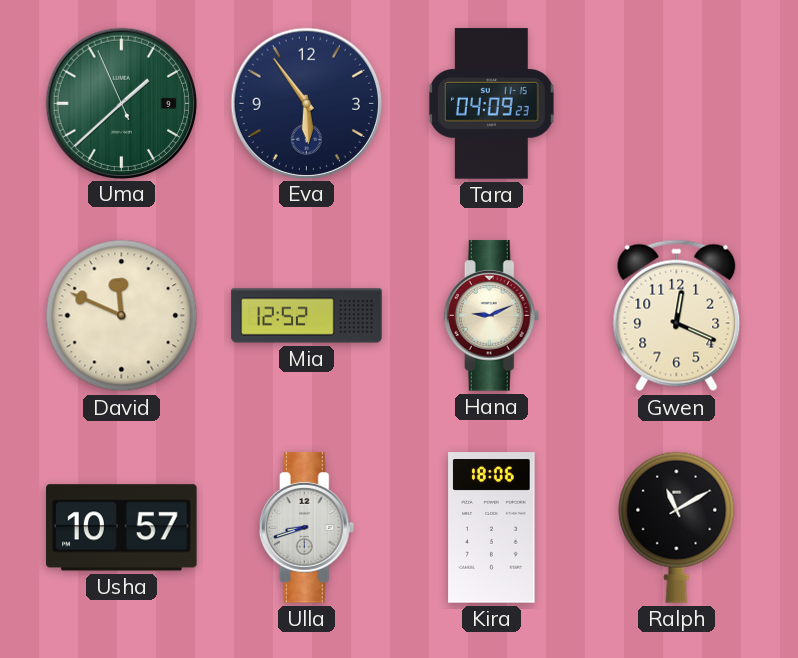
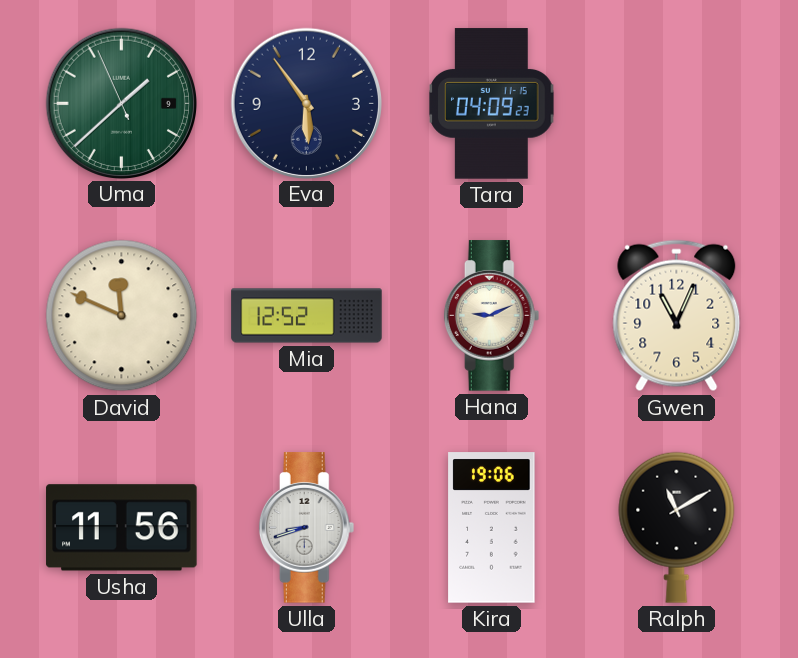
Gwen: 12:19 -> 11:04
Usha: 10:57 -> 11:56
Kira: 18:06 -> 19:06
